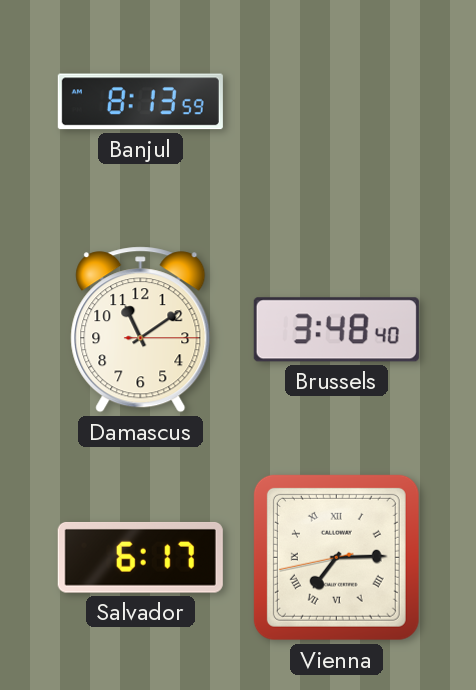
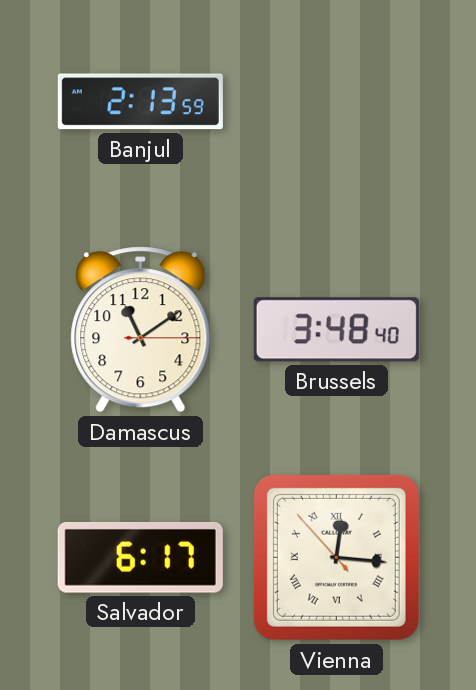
Banjul: 8:13 -> 2:13
Vienna: 7:14 -> 12:15
